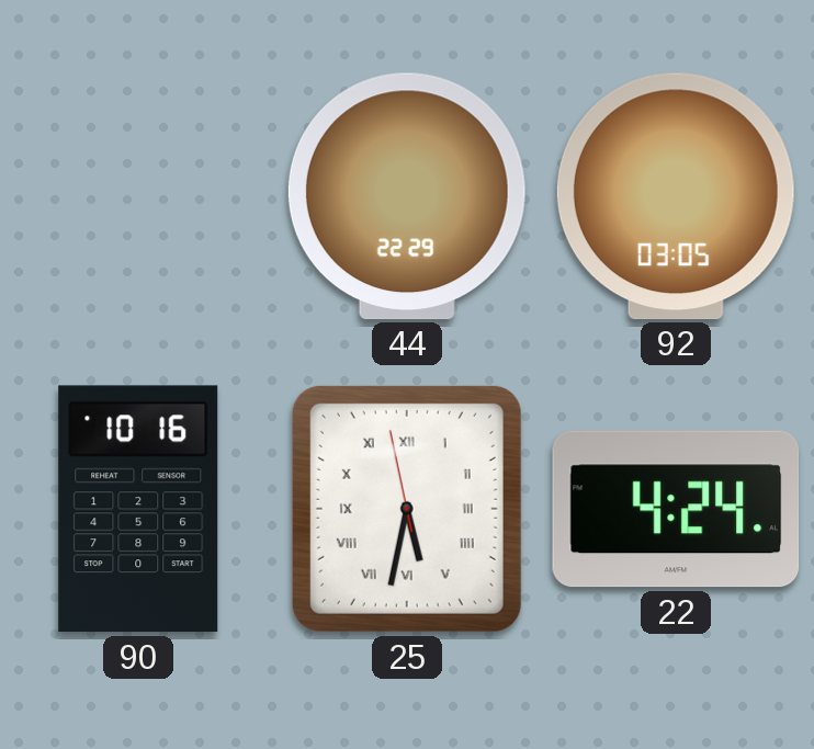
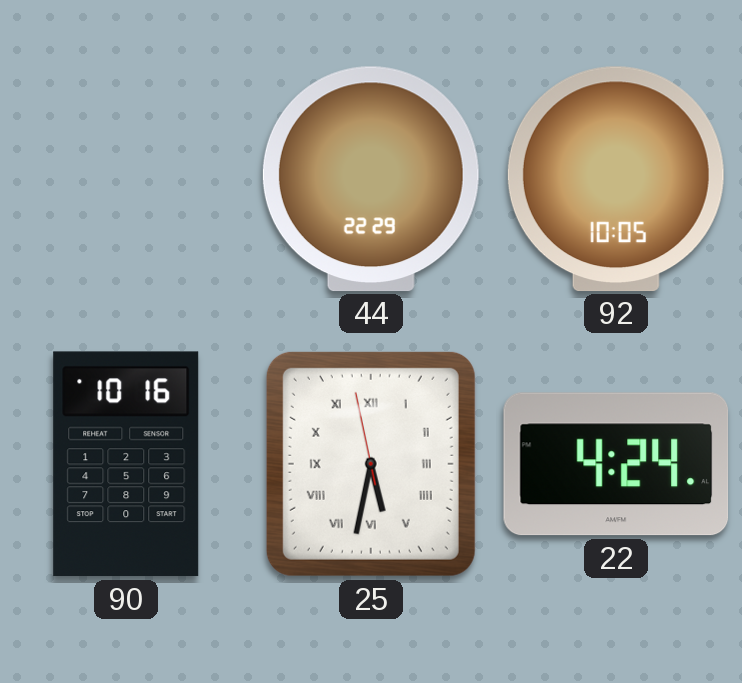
92: 03:05 -> 10:05
